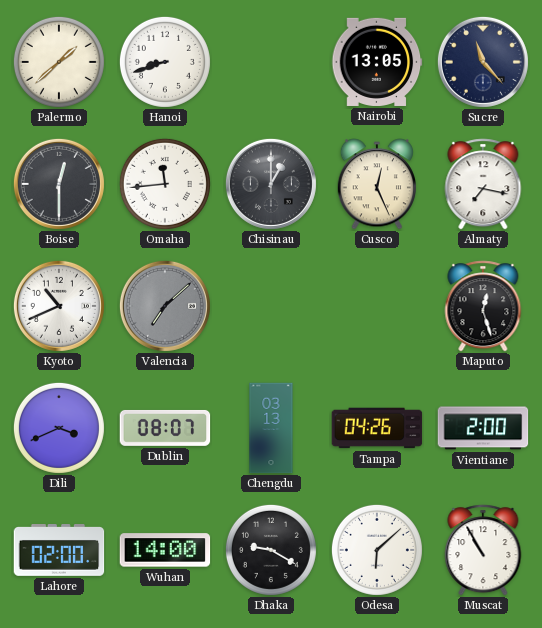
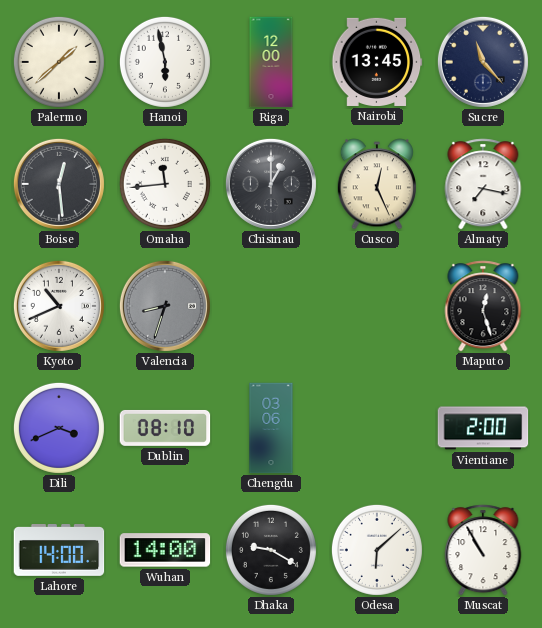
Hanoi: 8:42 -> 5:58
Riga: none -> 12:00
Nairobi: 13:05 -> 13:45
Boise: 12:30 -> 12:29
Valencia: 7:08 -> 8:33
Dublin: 08:07 -> 08:10
Chengdu: 03:13 -> 03:06
Tampa: 04:26 -> none
Lahore: 02:00 -> 14:00
